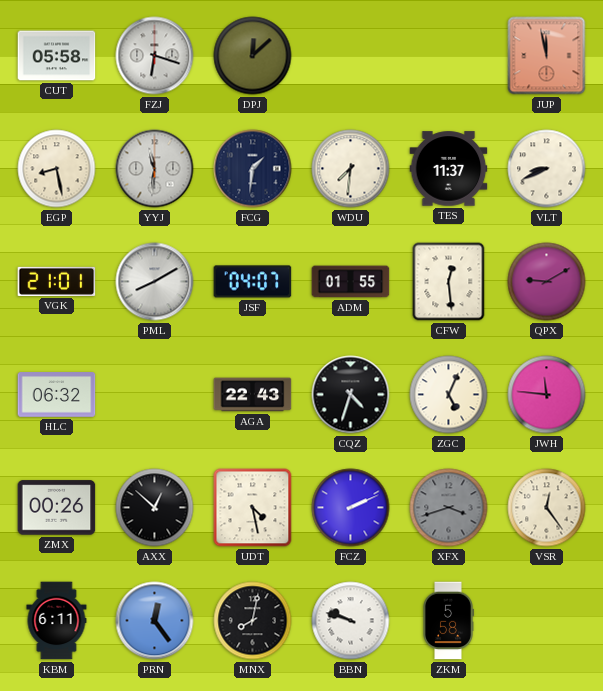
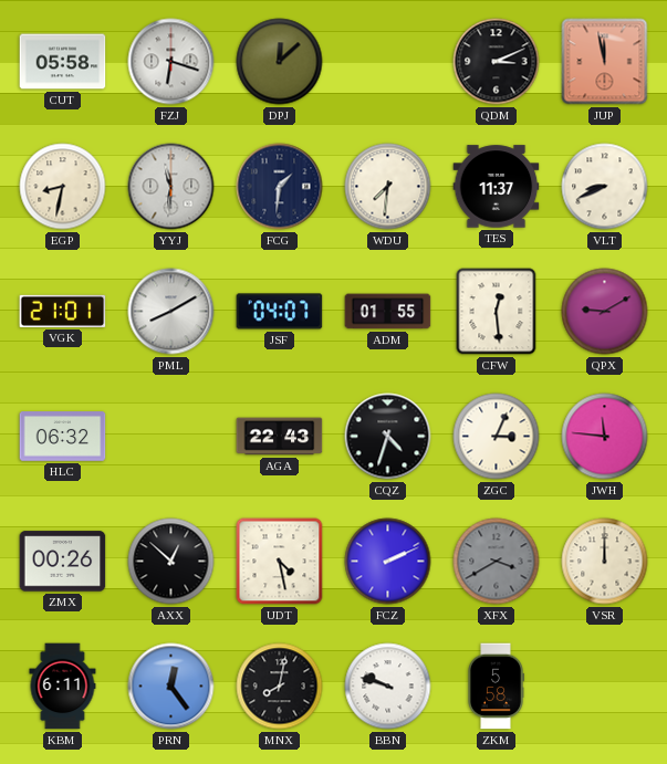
QDM: none -> 3:11
EGP: 8:28 -> 8:32
ZGC: 5:04 -> 3:04
XFX: 3:42 -> 3:40
VSR: 12:24 -> 12:00
